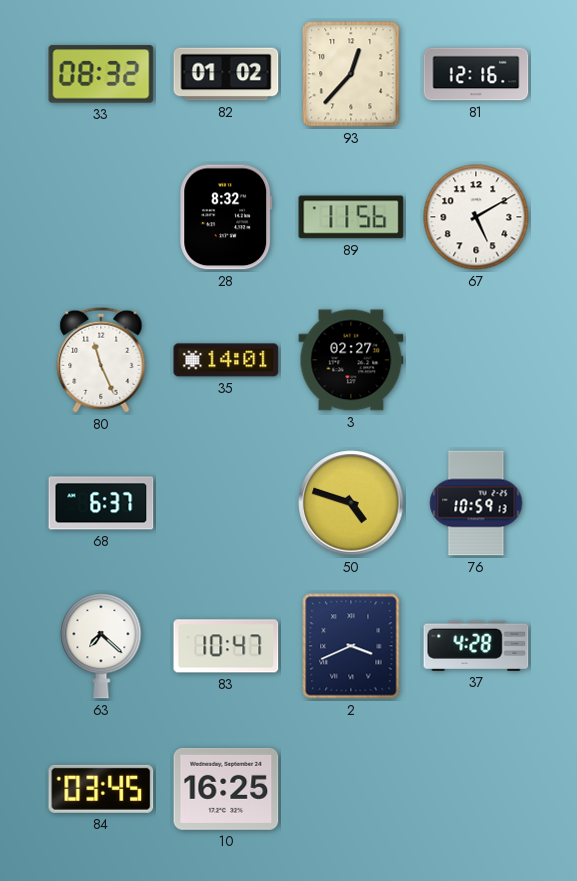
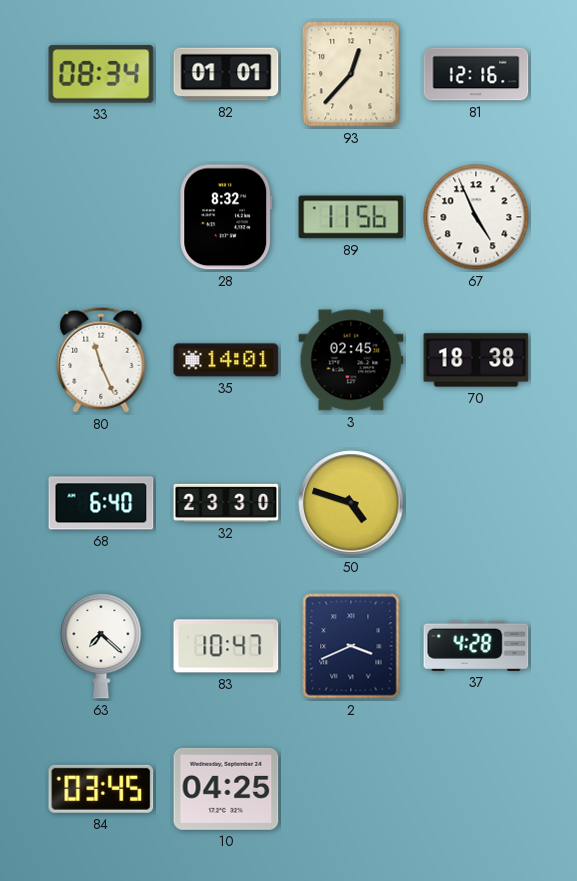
33: 08:32 -> 08:34
82: 01:02 -> 01:01
67: 5:10 -> 4:56
3: 02:27 -> 02:45
70: none -> 18:38
68: 6:37 -> 6:40
32: none -> 23:30
76: 10:59 -> none
10: 16:25 -> 04:25
